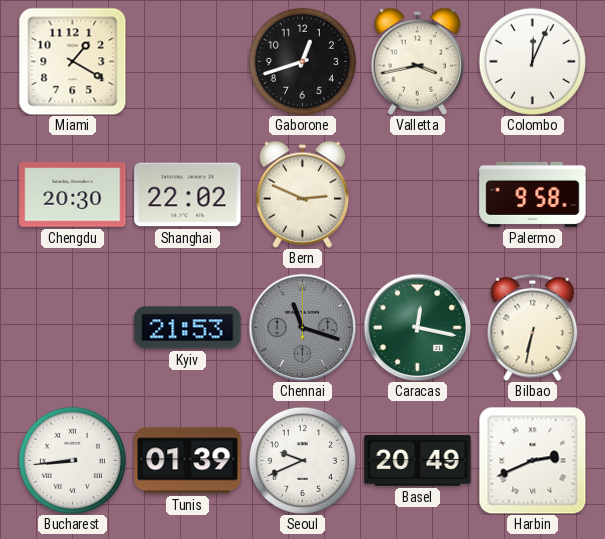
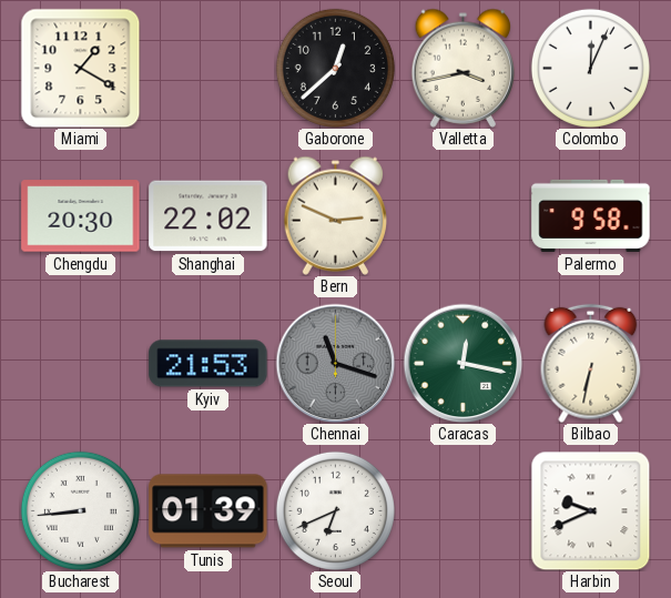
Gaborone: 12:42 -> 12:38
Seoul: 9:41 -> 6:41
Basel: 20:49 -> none
Harbin: 2:41 -> 9:41
